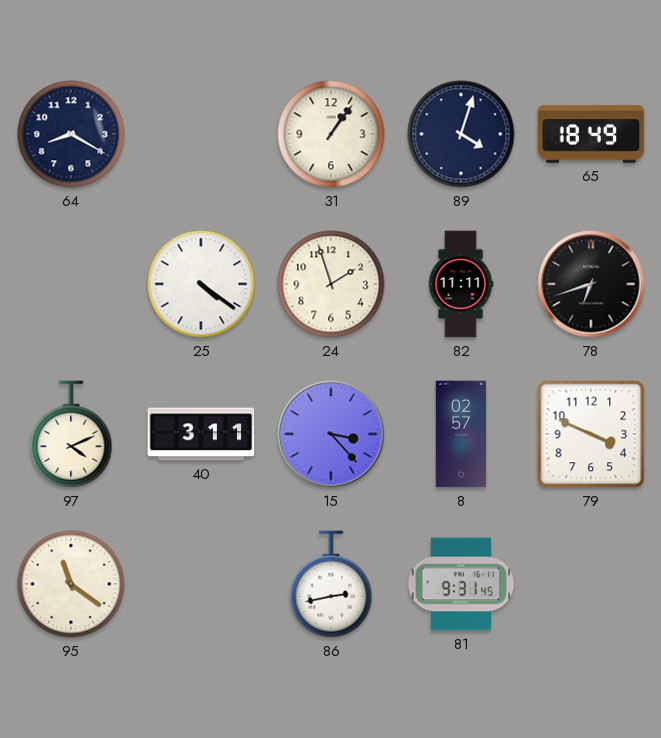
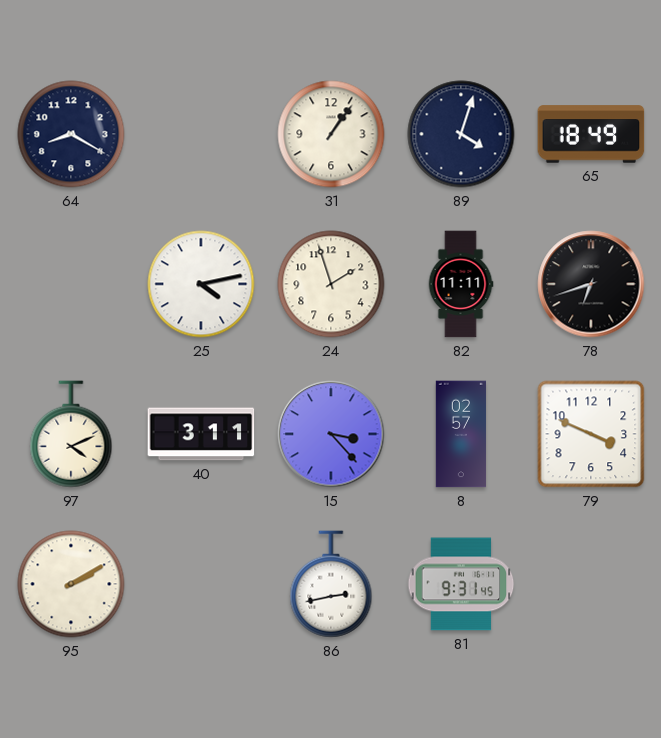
25: 4:21 -> 4:13
95: 11:21 -> 2:10
